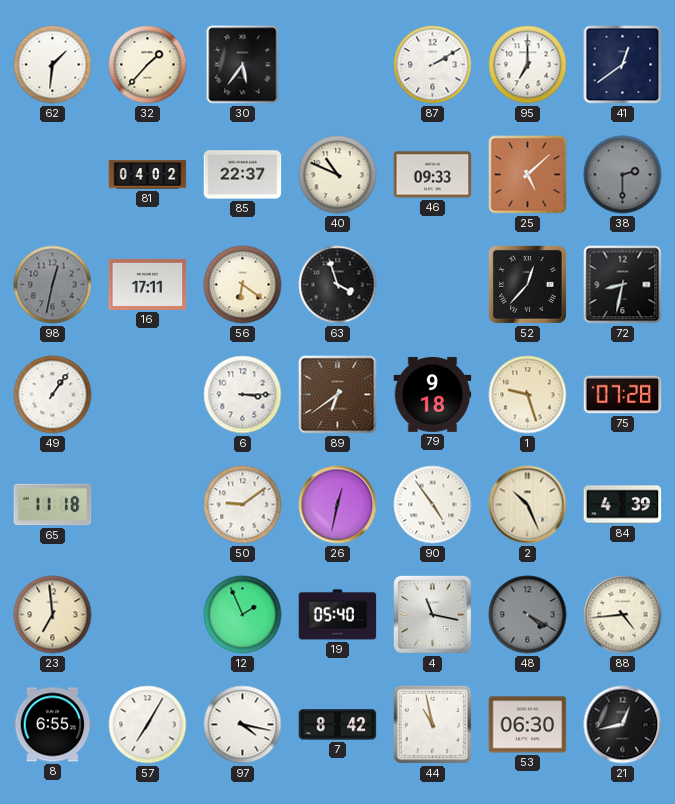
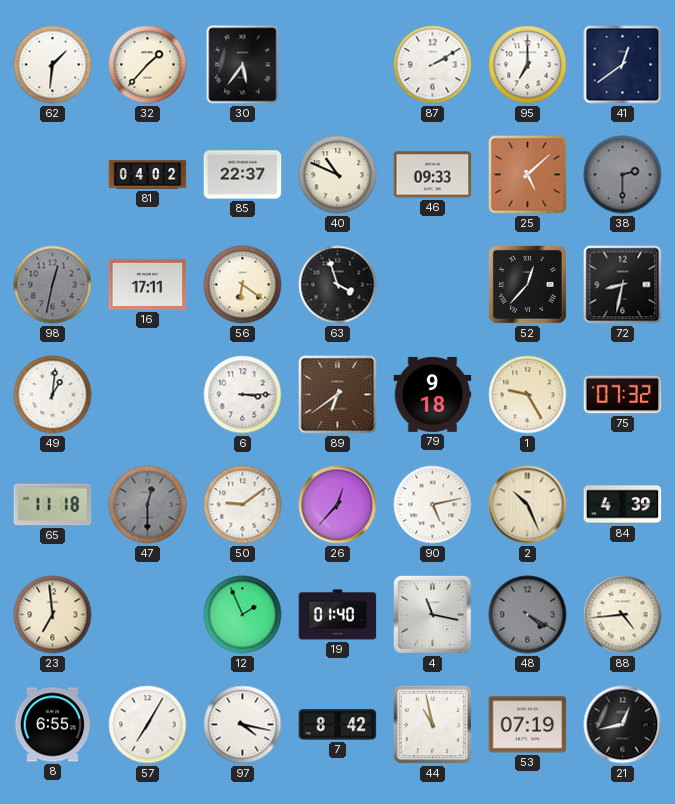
49: 1:06 -> 1:01
1: 9:27 -> 9:25
75: 07:28 -> 07:32
47: none -> 12:30
26: 12:32 -> 12:37
90: 4:54 -> 5:13
19: 05:40 -> 01:40
53: 06:30 -> 07:19
